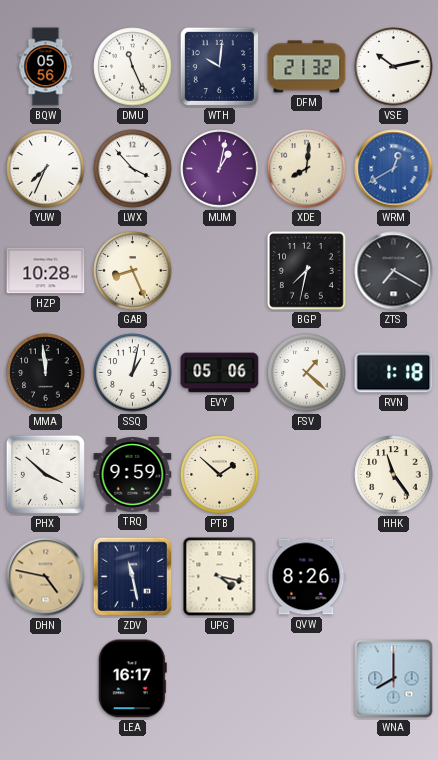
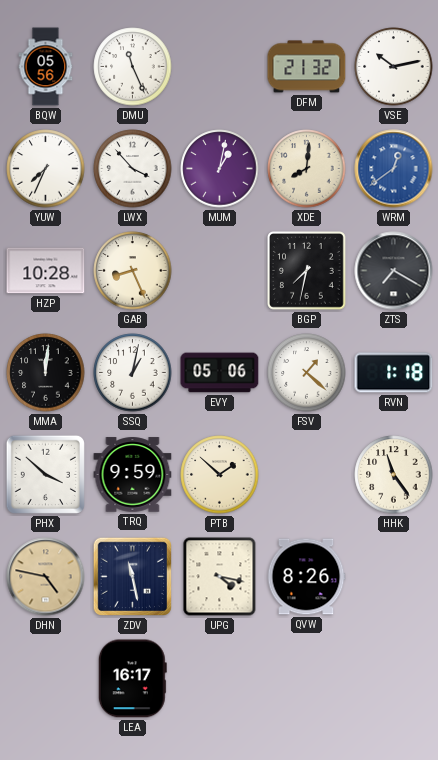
WTH: 10:01 -> none
WRM: 12:40 -> 12:39
MMA: 11:59 -> 12:01
WNA: 8:00 -> none
